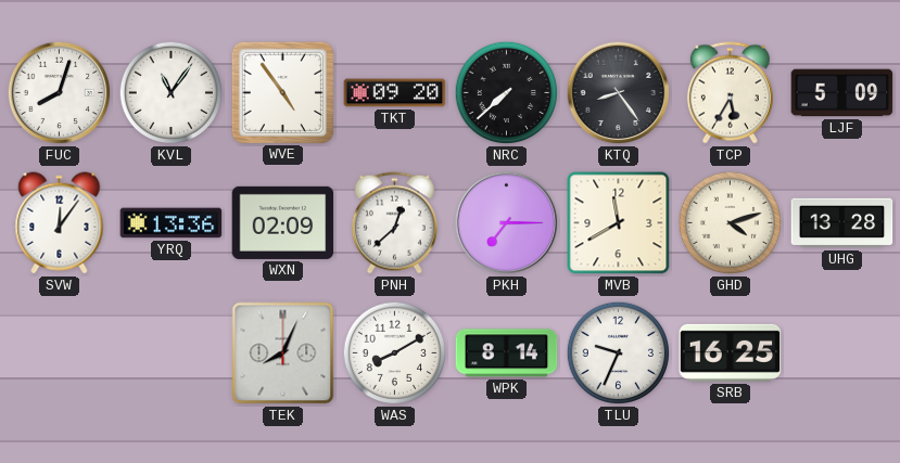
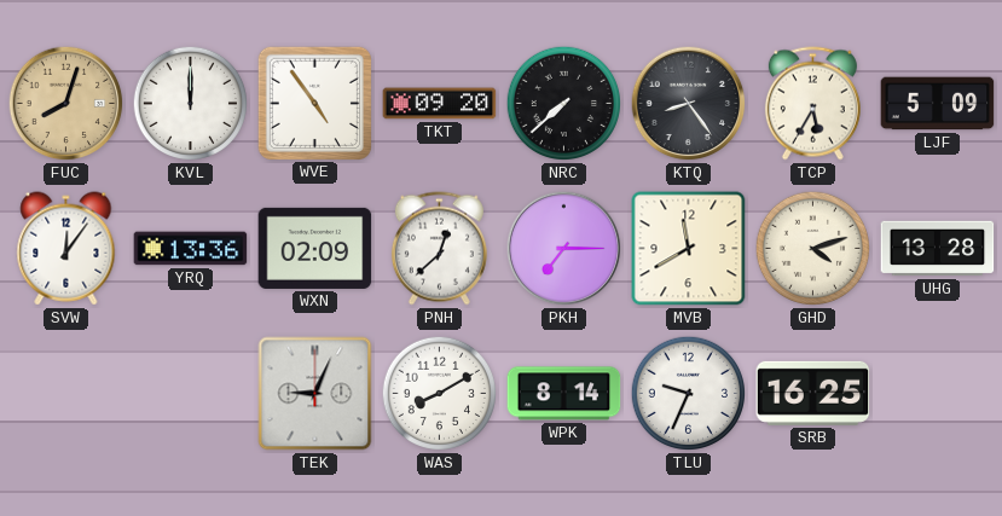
FUC dial: white -> champagne
KVL: 11:06 -> 12:00
TEK: 8:04 -> 9:04
